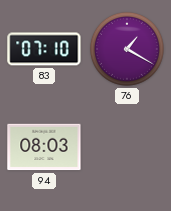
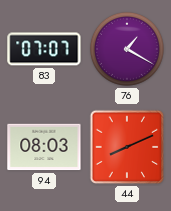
83: 07:10 -> 07:07
44: none -> 8:11
